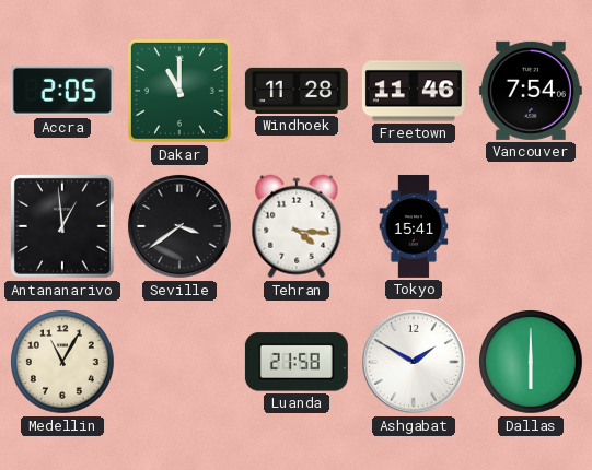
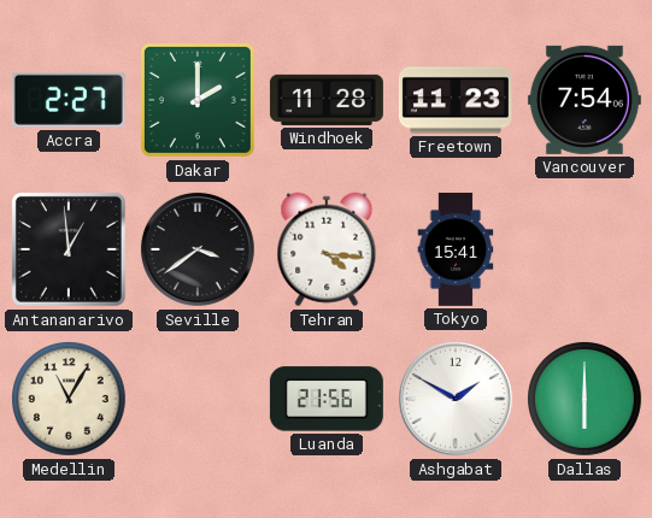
Accra: 2:05 -> 2:27
Dakar: 11:00 -> 2:00
Freetown: 11:46 -> 11:23
Luanda: 21:58 -> 21:56
